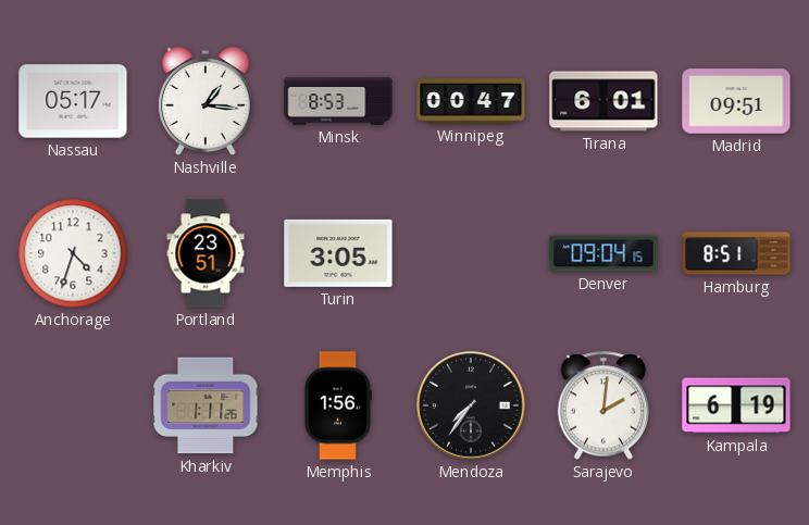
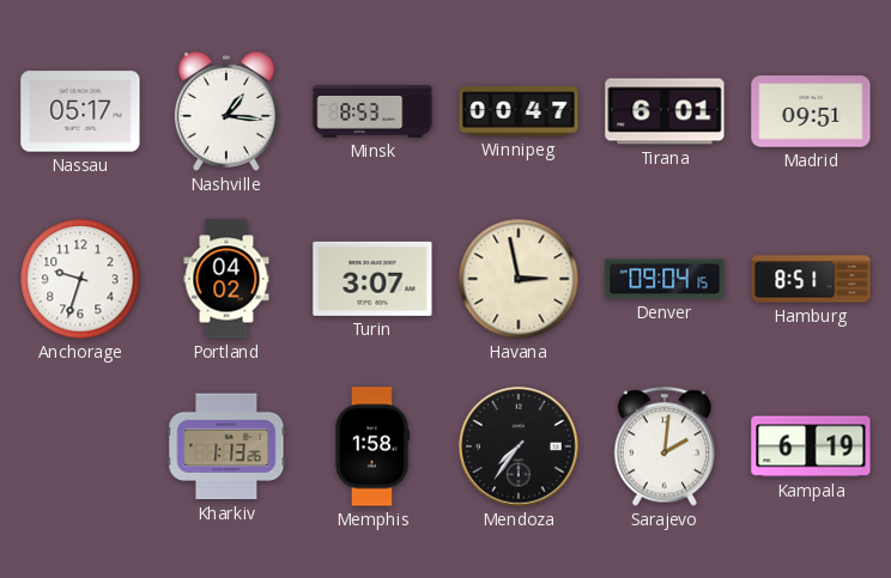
Anchorage: 4:33 -> 9:33
Portland: 23:51 -> 04:02
Turin: 3:05 -> 3:07
Havana: none -> 2:58
Kharkiv: 1:11 -> 1:13
Memphis: 1:56 -> 1:58
